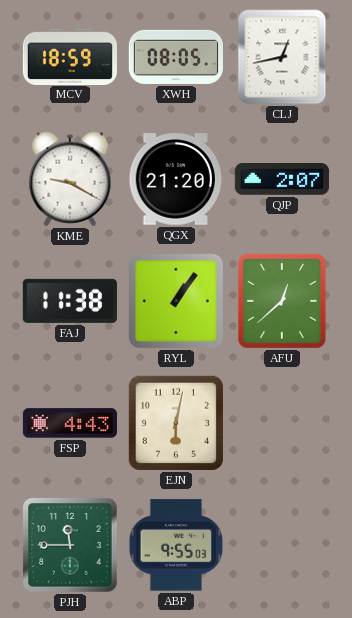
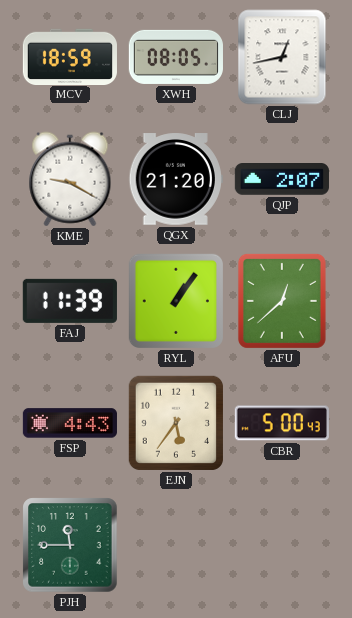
FAJ: 11:38 -> 11:39
EJN: 6:02 -> 5:36
CBR: none -> 5:00
ABP: 9:55 -> none
